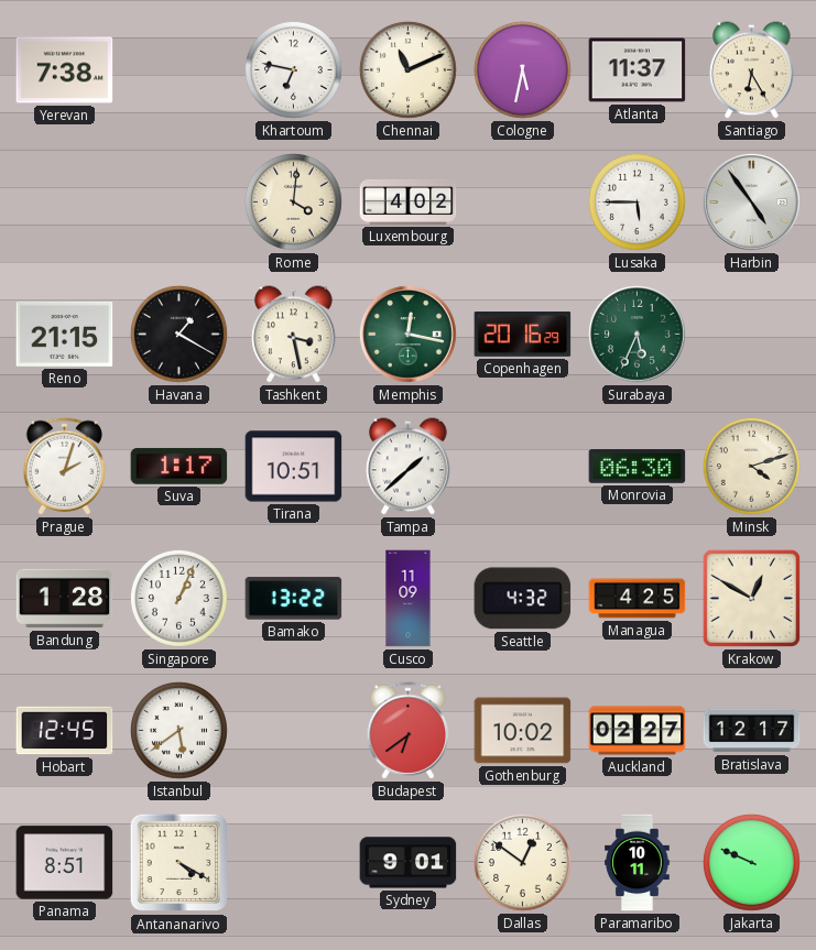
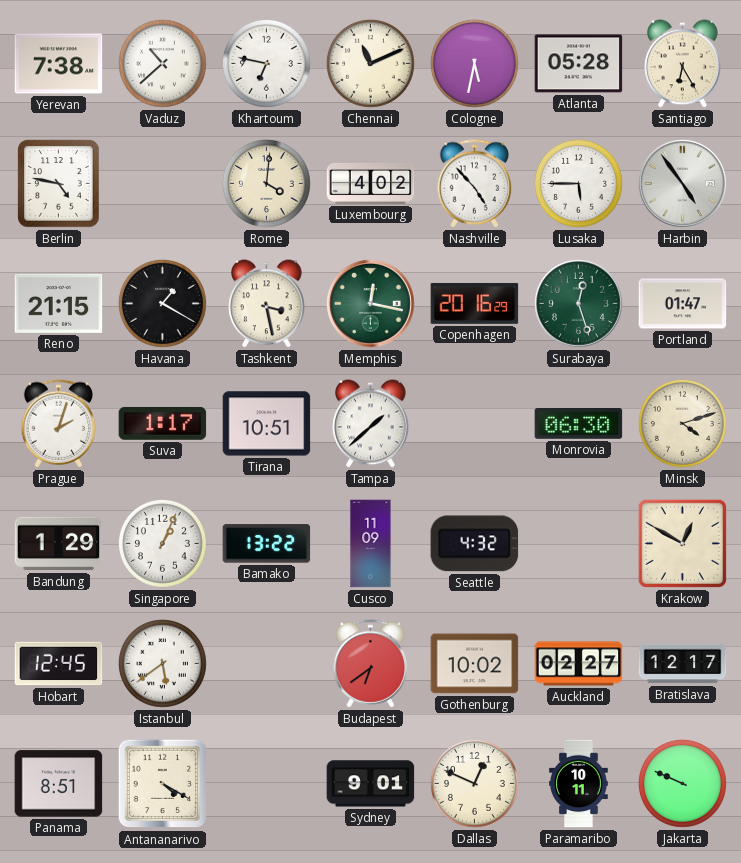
Vaduz: none -> 10:38
Atlanta: 11:37 -> 05:28
Berlin: none -> 4:47
Nashville: none -> 4:53
Surabaya: 5:34 -> 12:27
Portland: none -> 01:47
Bandung: 1:28 -> 1:29
Managua: 4:25 -> none
Dallas: 12:51 -> 12:49
